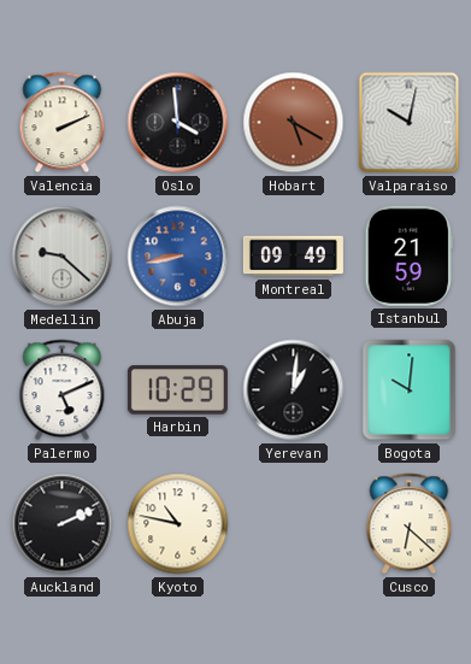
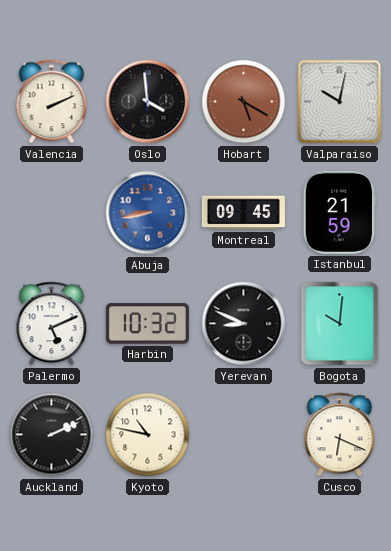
Medellin: 9:22 -> none
Montreal: 09:49 -> 09:45
Harbin: 10:29 -> 10:32
Yerevan: 1:01 -> 8:49
Cusco: 6:22 -> 6:19
